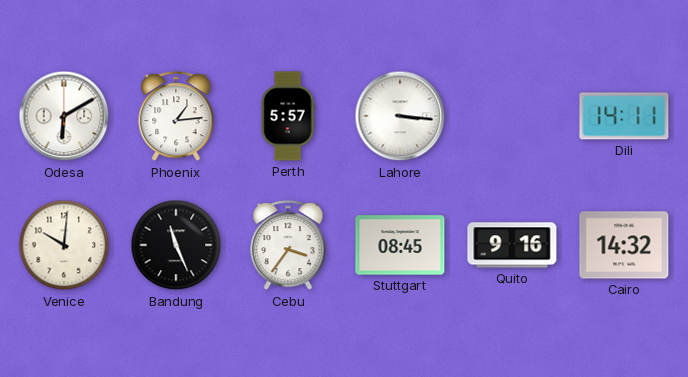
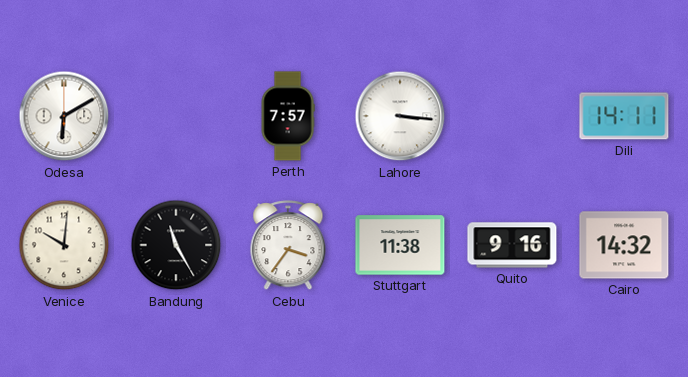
Phoenix: 1:14 -> none
Perth: 5:57 -> 7:57
Bandung: 11:26 -> 11:25
Stuttgart: 08:45 -> 11:38
